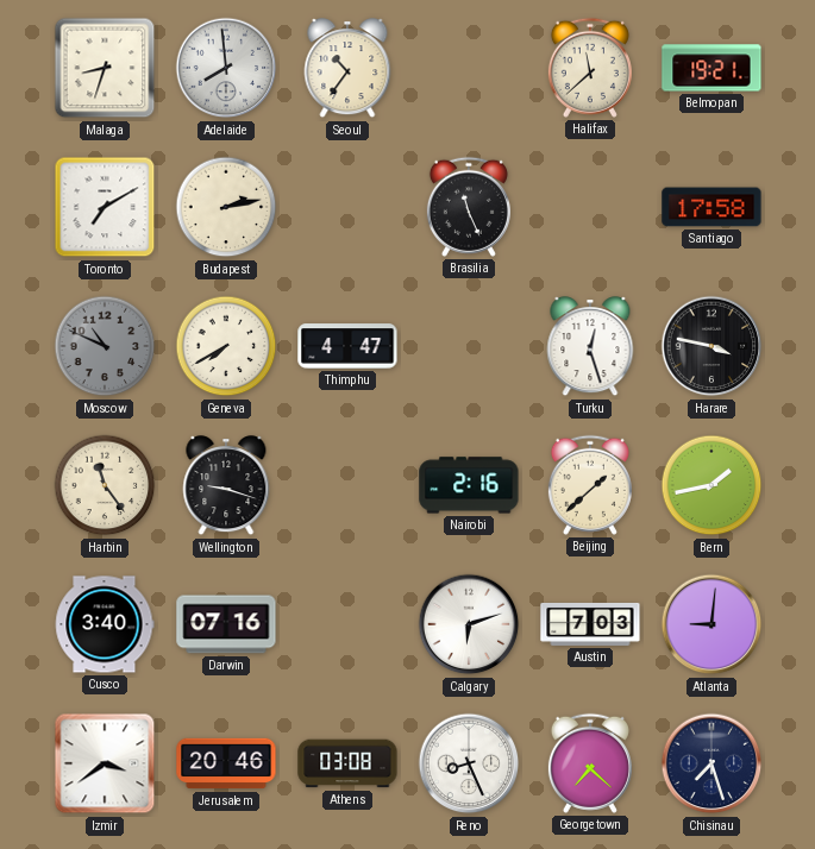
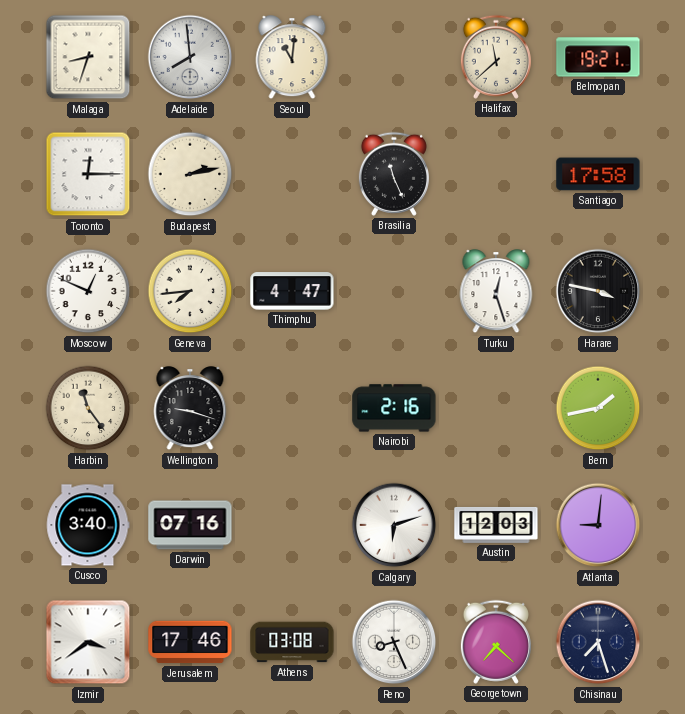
Seoul: 10:36 -> 11:01
Toronto: 7:10 -> 12:15
Moscow: 10:49 -> 12:49
Moscow dial: grey -> white
Geneva: 7:40 -> 7:44
Beijing: 1:38 -> none
Austin: 7:03 -> 12:03
Jerusalem: 20:46 -> 17:46
